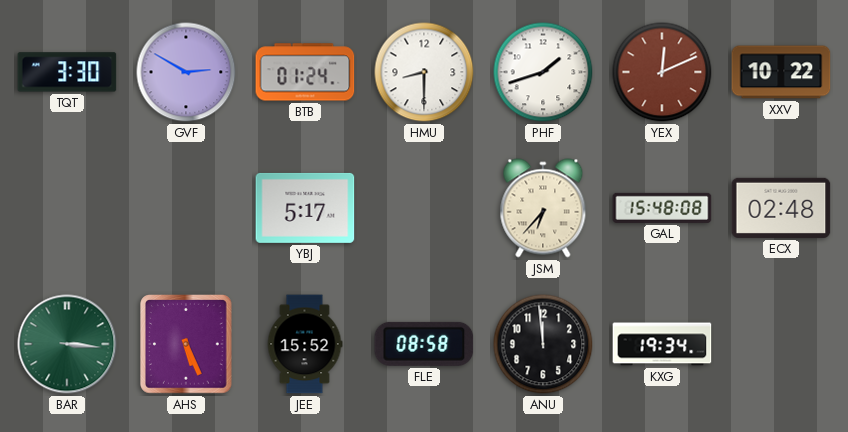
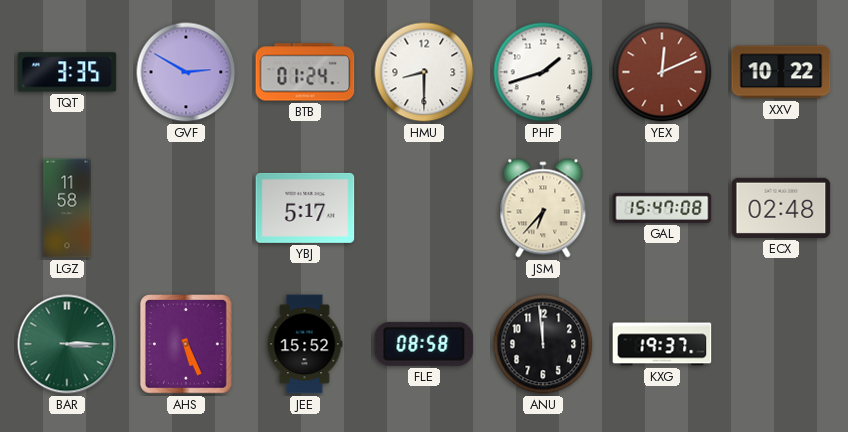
TQT: 3:30 -> 3:35
LGZ: none -> 11:58
GAL: 15:48 -> 15:47
BAR: 3:16 -> 3:15
KXG: 19:34 -> 19:37
